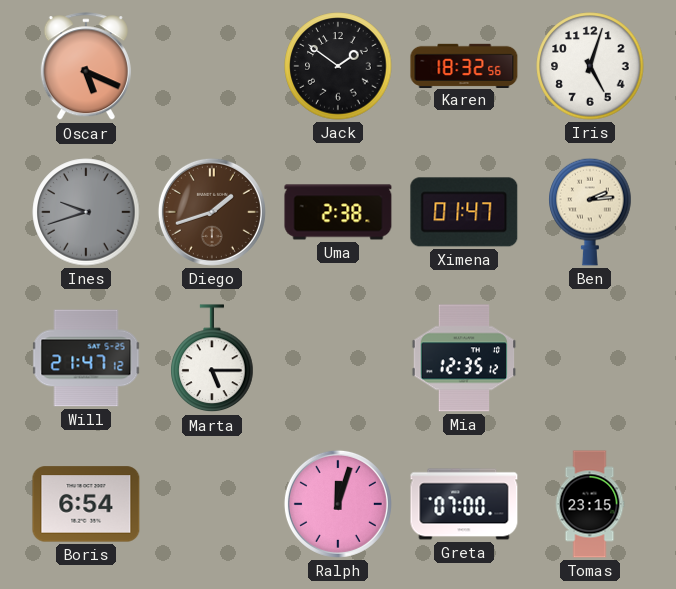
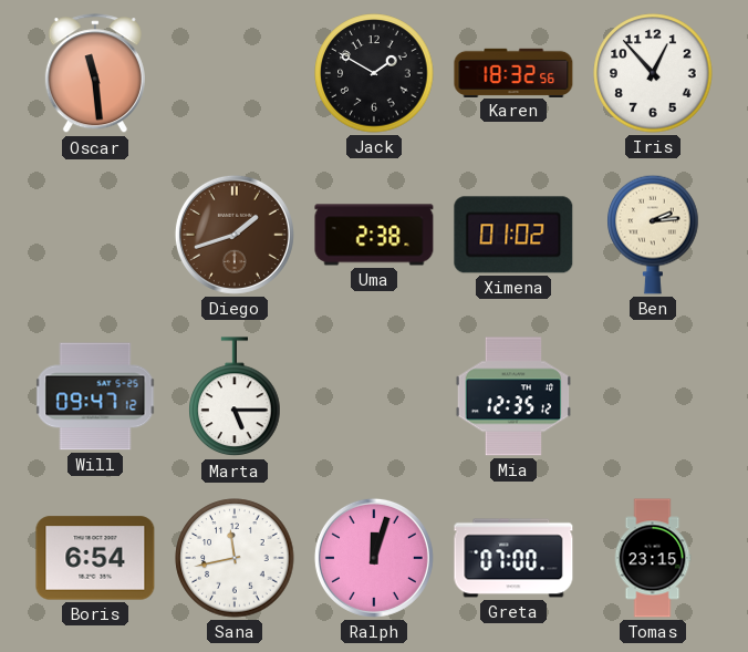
Oscar: 5:19 -> 11:29
Jack: 1:51 -> 1:50
Iris: 5:03 -> 12:53
Ines: 9:42 -> none
Ximena: 01:47 -> 01:02
Will: 21:47 -> 09:47
Sana: none -> 11:43
